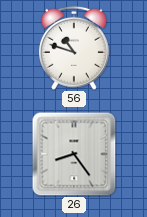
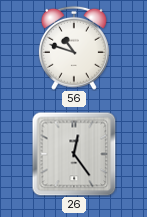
26: 8:24 -> 12:24
